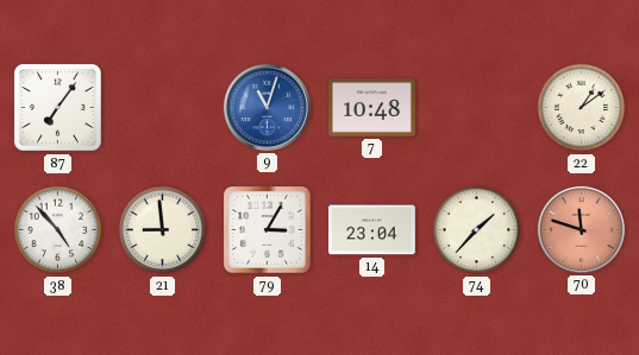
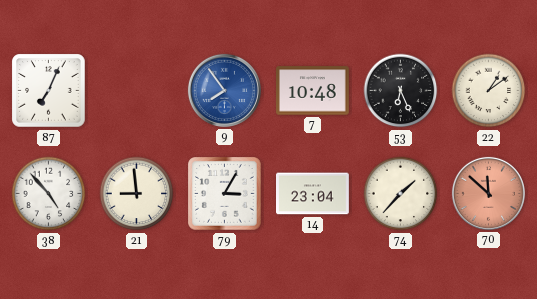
87: 7:06 -> 7:04
9: 11:03 -> 7:54
53: none -> 6:26
70: 11:48 -> 11:52
